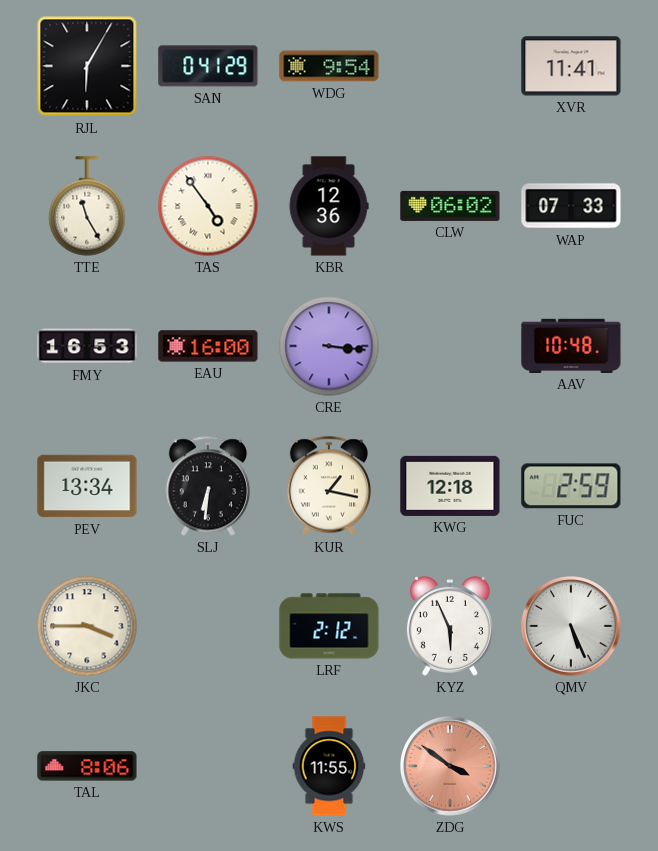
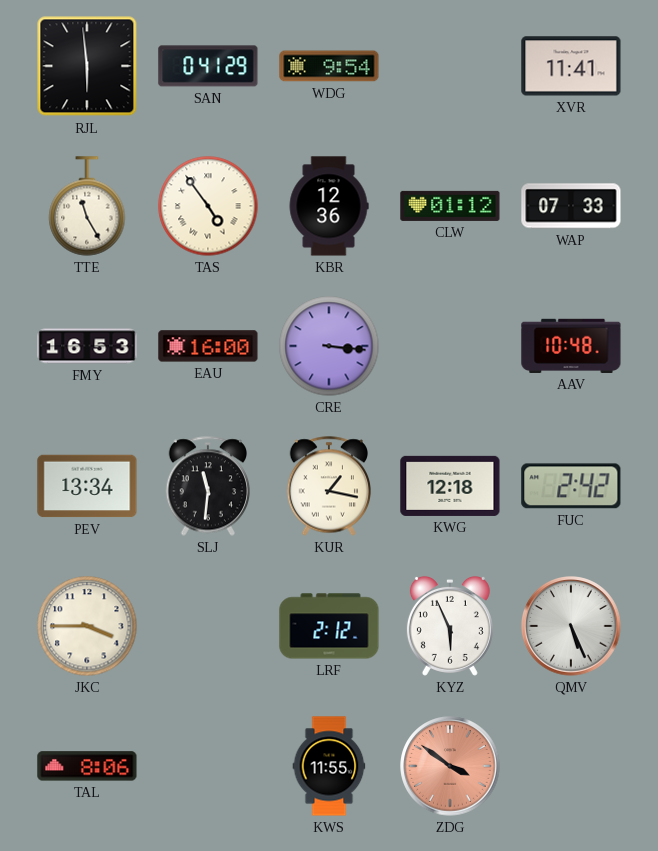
RJL: 6:05 -> 5:59
CLW: 06:02 -> 01:12
SLJ: 6:31 -> 11:31
FUC: 2:59 -> 2:42
